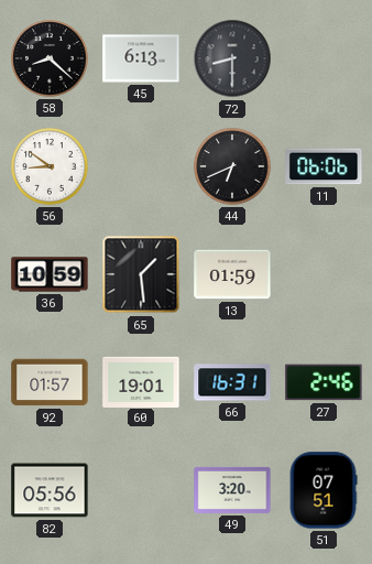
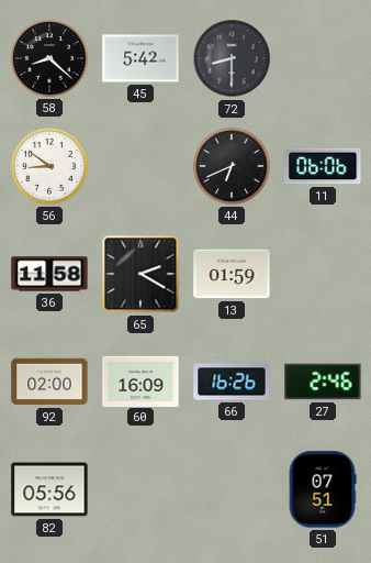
45: 6:13 -> 5:42
36: 10:59 -> 11:58
65: 1:29 -> 2:20
92: 01:57 -> 02:00
60: 19:01 -> 16:09
66: 16:31 -> 16:26
49: 3:20 -> none
